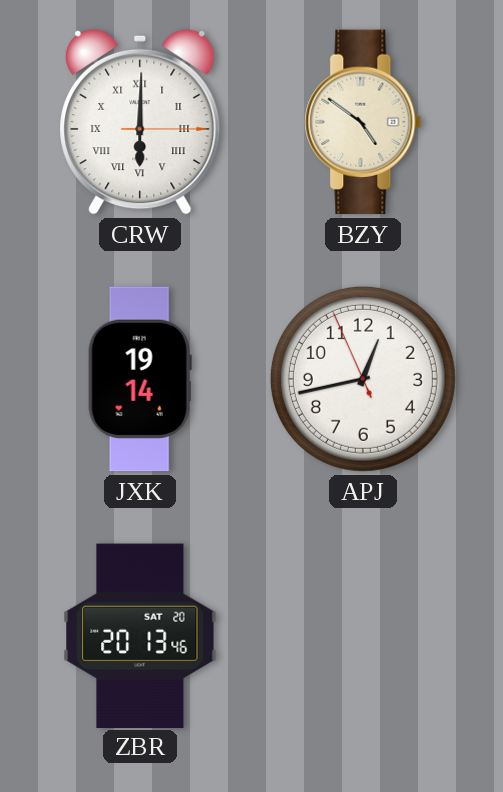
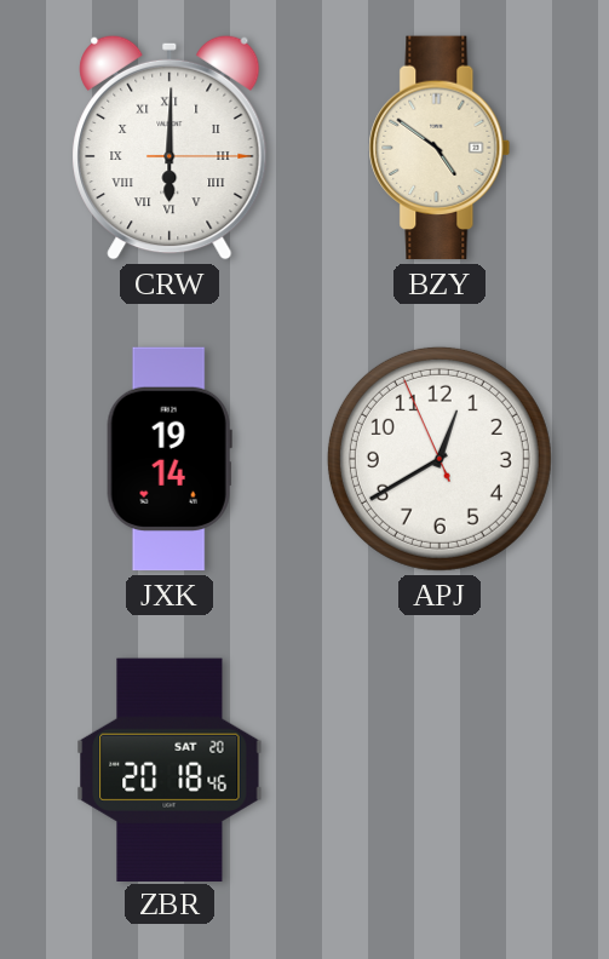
APJ: 12:42 -> 12:39
ZBR: 20:13 -> 20:18
